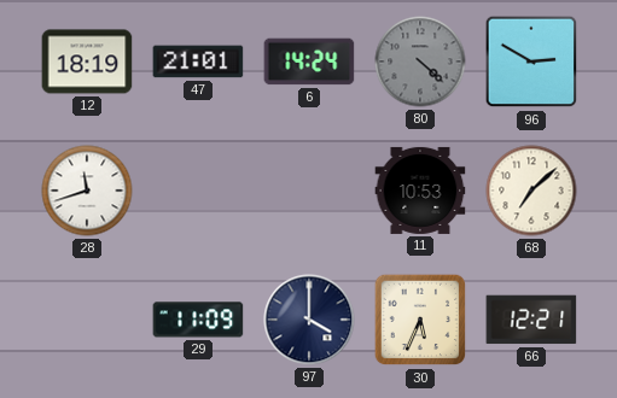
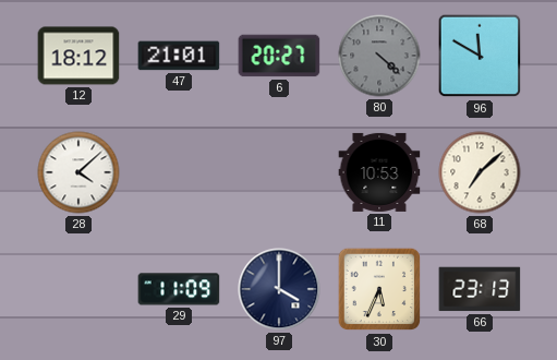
12: 18:19 -> 18:12
6: 14:24 -> 20:27
96: 2:50 -> 11:50
28: 11:42 -> 4:08
66: 12:21 -> 23:13
